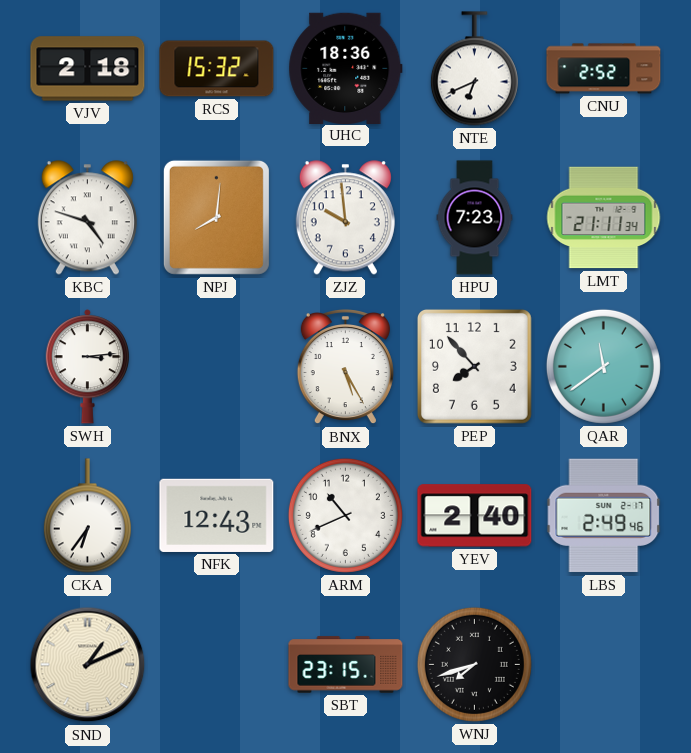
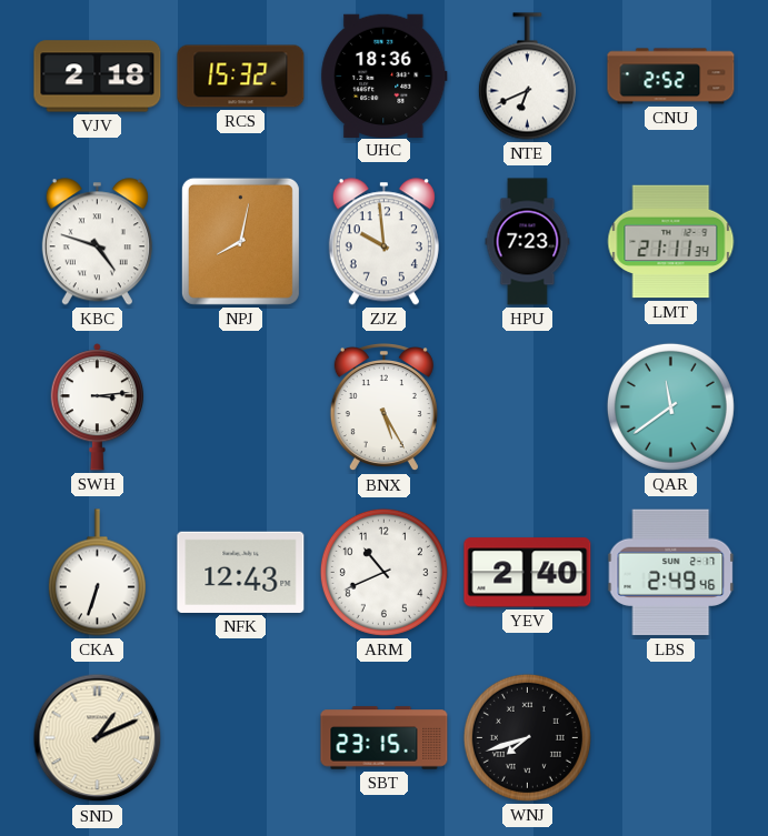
NPJ: 8:01 -> 8:02
PEP: 7:53 -> none
CKA: 6:36 -> 6:33
